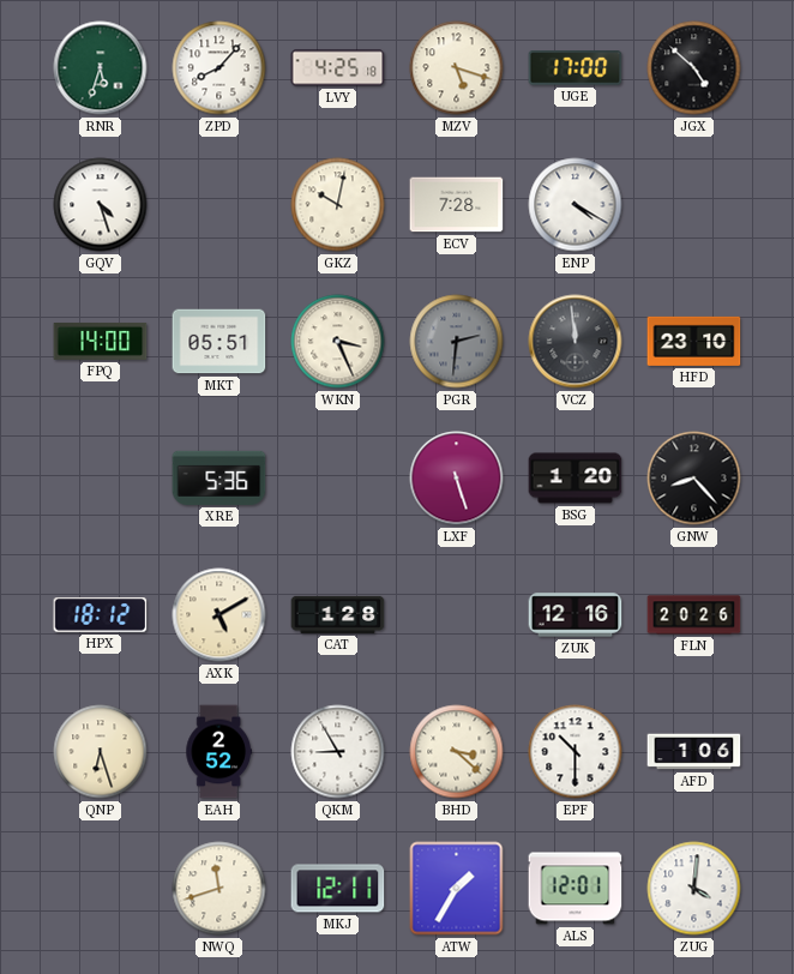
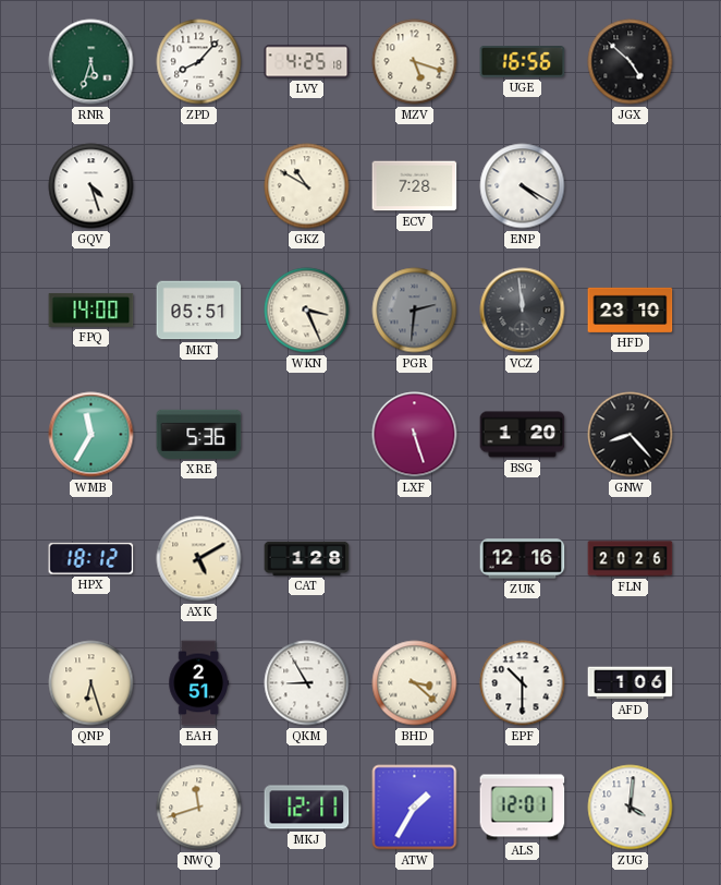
UGE: 17:00 -> 16:56
GKZ: 10:02 -> 10:50
WMB: none -> 11:35
EAH: 2:52 -> 2:51
